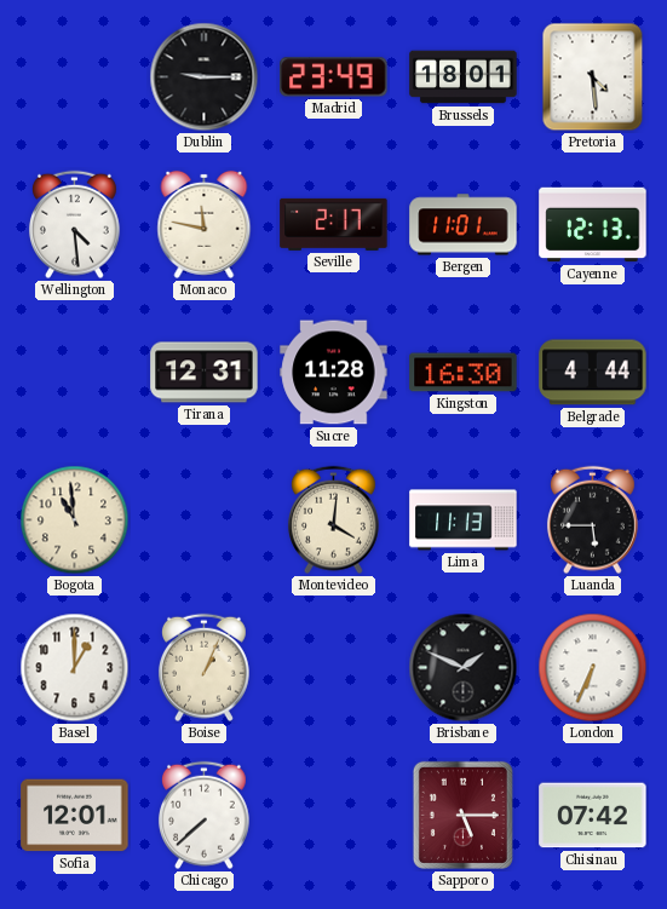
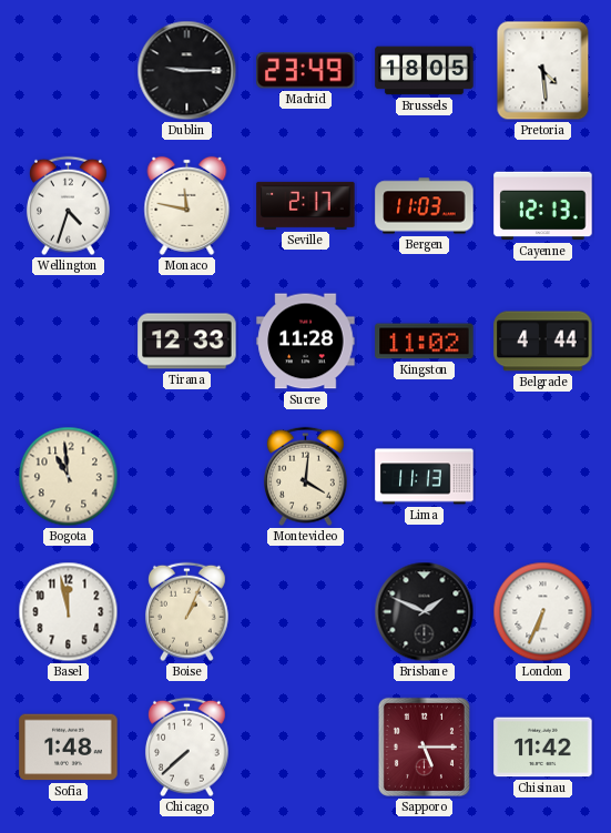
Brussels: 18:01 -> 18:05
Wellington: 4:29 -> 4:33
Bergen: 11:01 -> 11:03
Tirana: 12:31 -> 12:33
Kingston: 16:30 -> 11:02
Luanda: 5:45 -> none
Basel: 1:00 -> 11:58
Sofia: 12:01 -> 1:48
Chisinau: 07:42 -> 11:42
